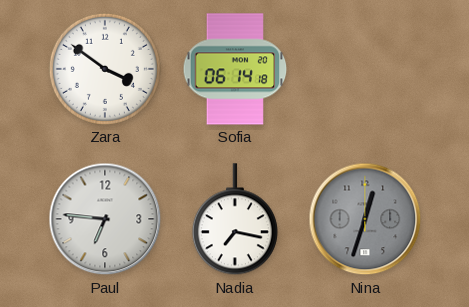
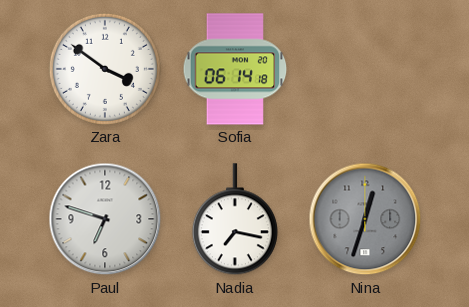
Paul: 6:46 -> 6:48
